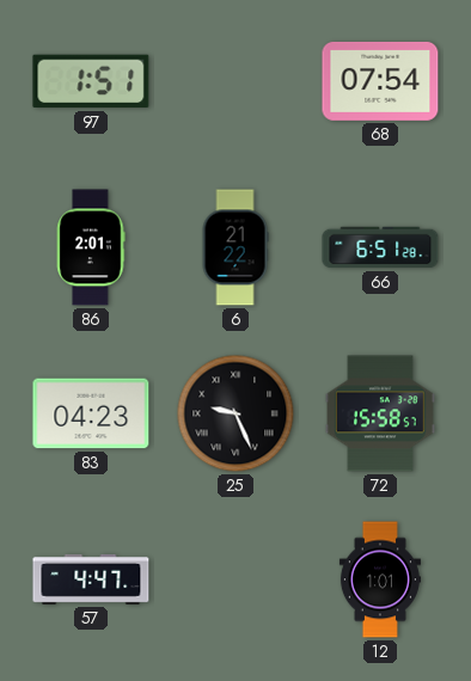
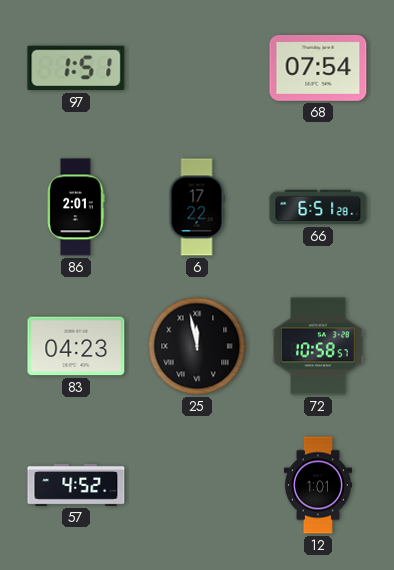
6: 21:22 -> 17:22
25: 9:26 -> 11:58
72: 15:58 -> 10:58
57: 4:47 -> 4:52
